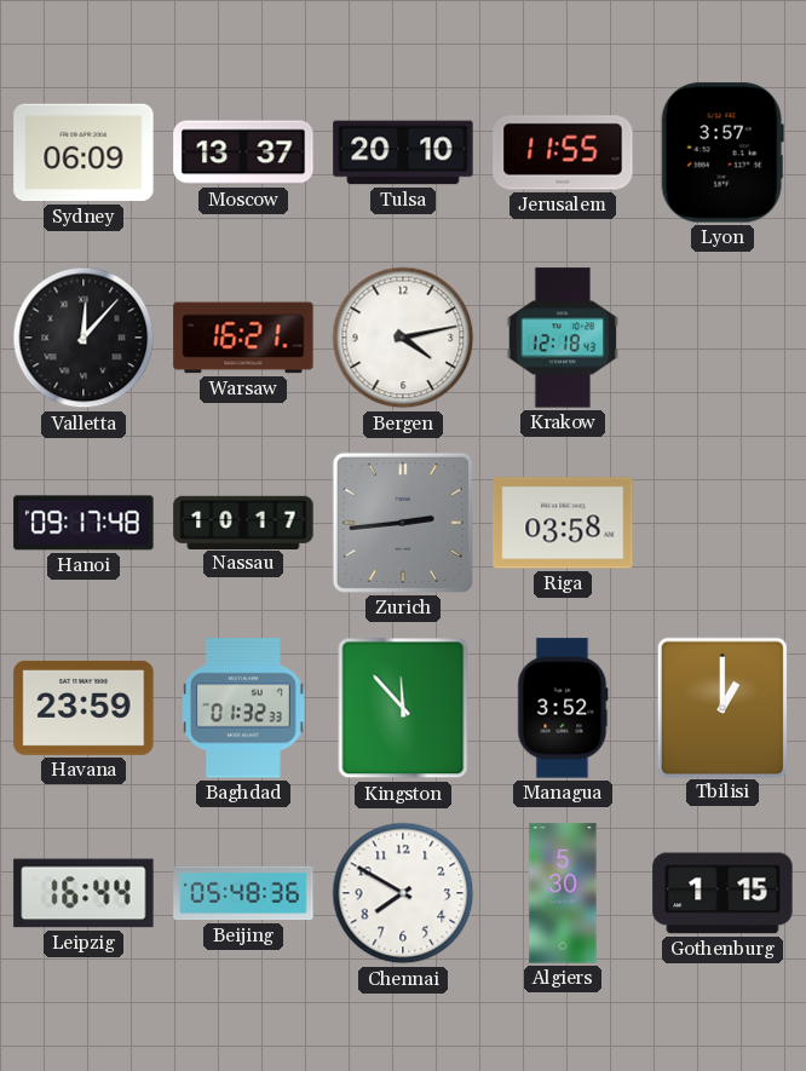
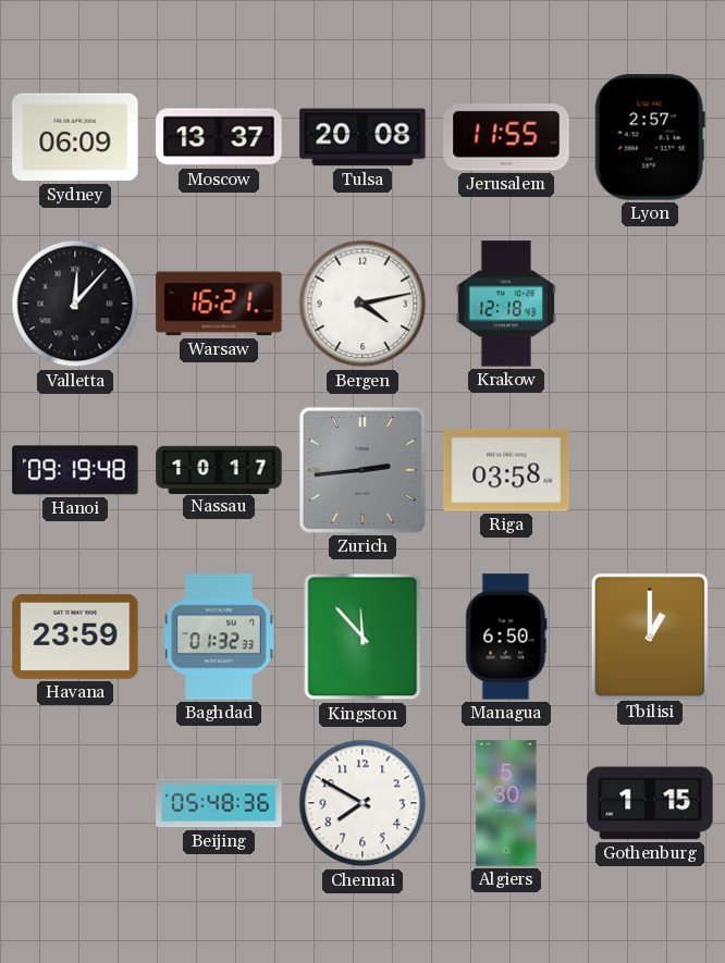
Tulsa: 20:10 -> 20:08
Lyon: 3:57 -> 2:57
Hanoi: 09:17 -> 09:19
Managua: 3:52 -> 6:50
Leipzig: 16:44 -> none
